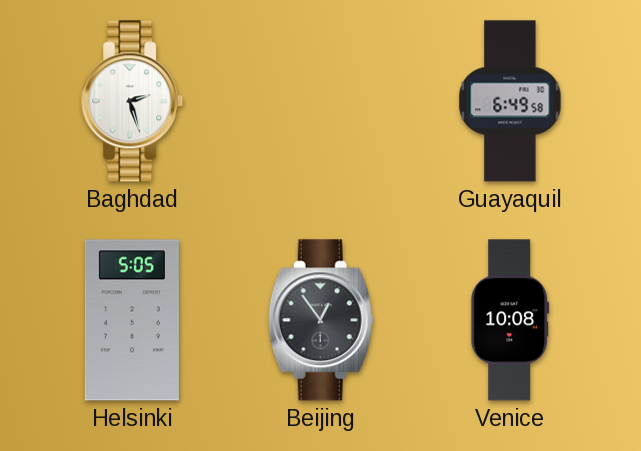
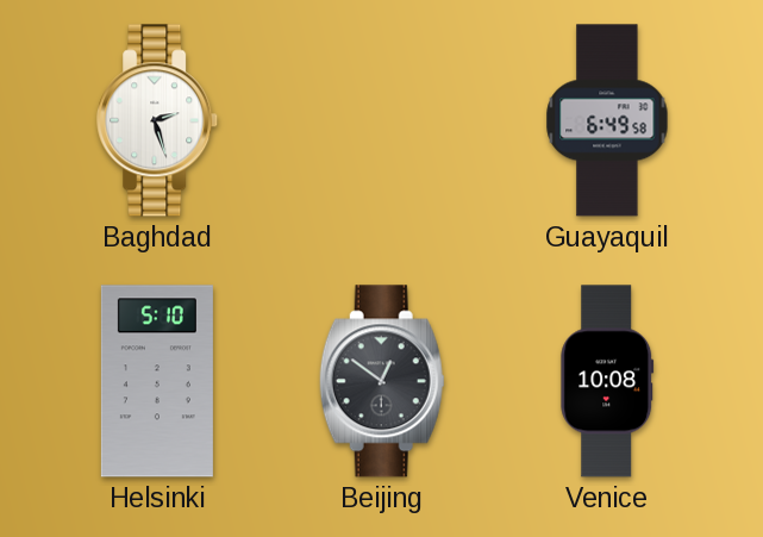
Helsinki: 5:05 -> 5:10
Beijing: 12:54 -> 12:51
